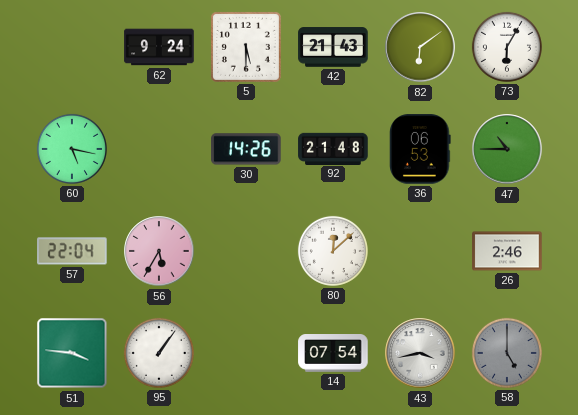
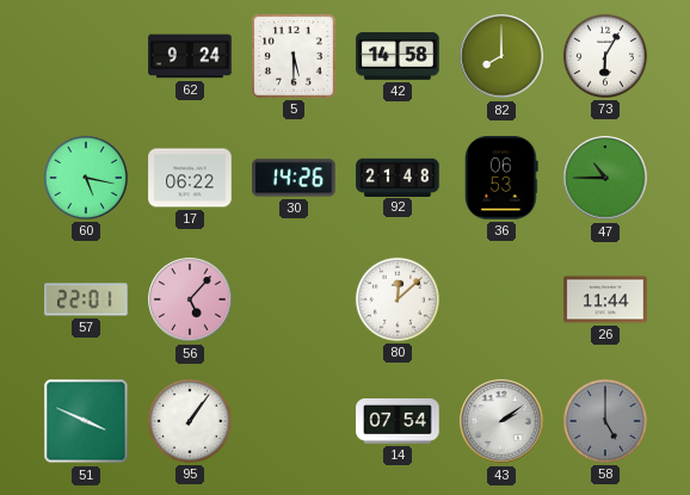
42: 21:43 -> 14:58
82: 6:09 -> 8:00
17: none -> 06:22
57: 22:04 -> 22:01
56: 5:35 -> 5:07
26: 2:46 -> 11:44
51: 3:46 -> 3:49
43: 3:43 -> 2:09
